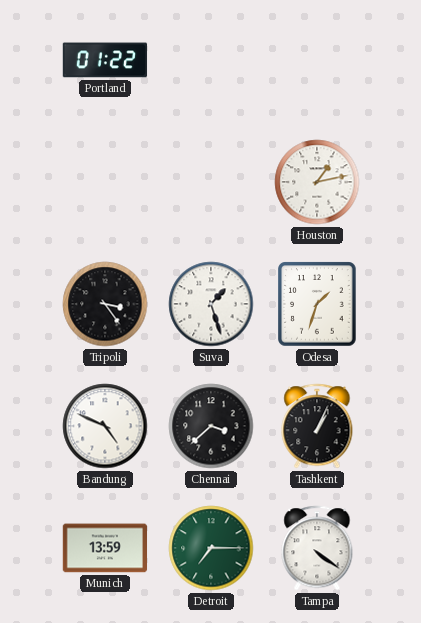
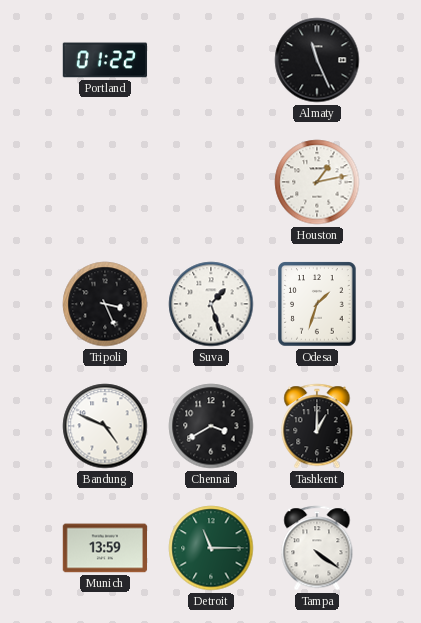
Almaty: none -> 11:26
Tripoli: 3:24 -> 3:26
Chennai: 3:38 -> 3:40
Tashkent: 1:04 -> 1:00
Detroit: 7:15 -> 11:15
